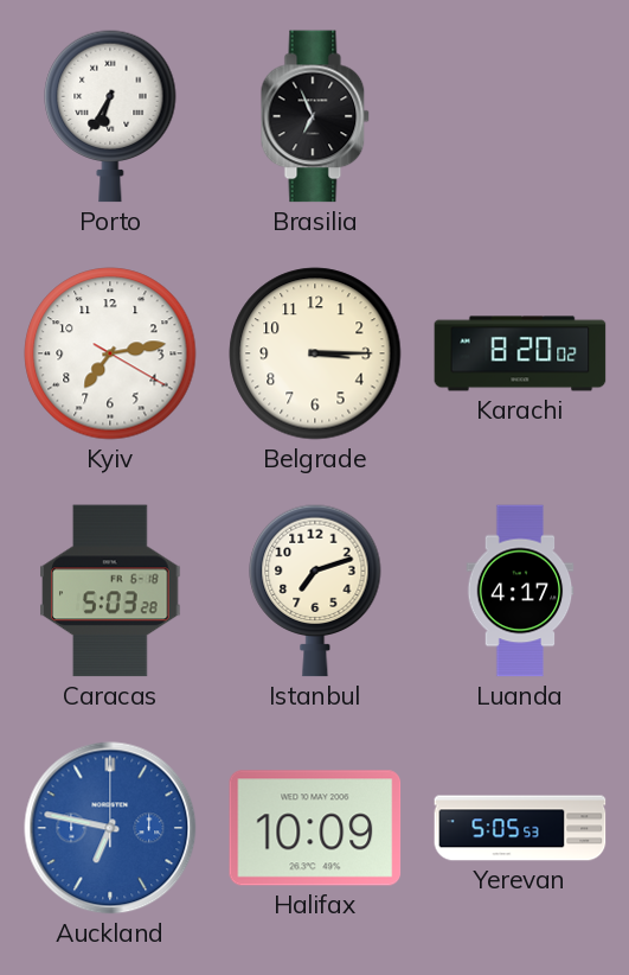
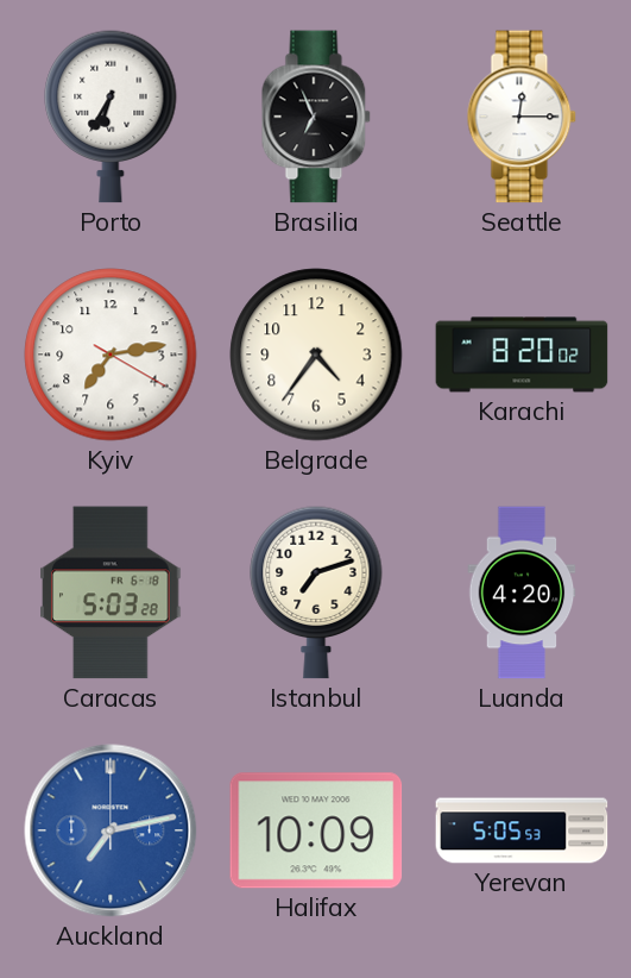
Seattle: none -> 12:15
Belgrade: 3:15 -> 4:36
Luanda: 4:17 -> 4:20
Auckland: 6:47 -> 7:13
